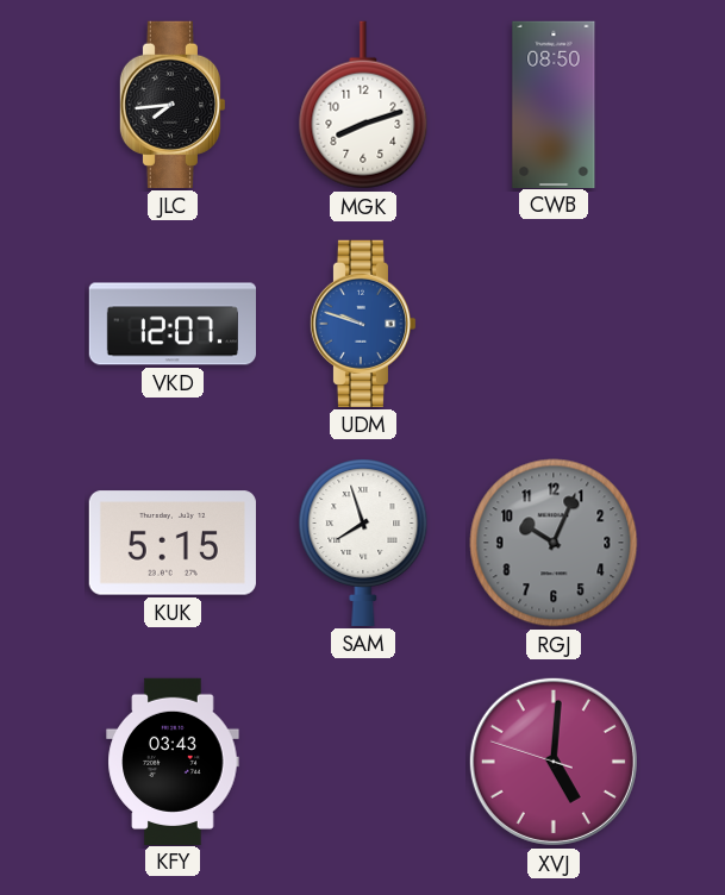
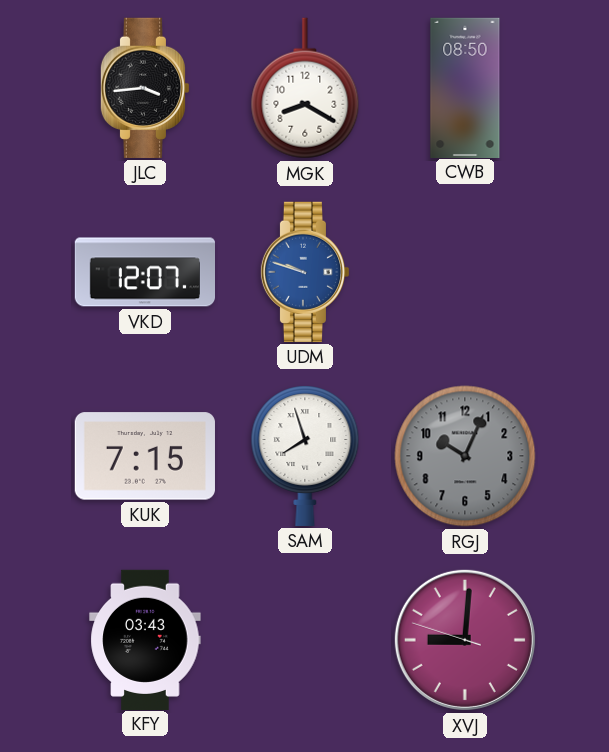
JLC: 7:44 -> 3:44
MGK: 8:12 -> 8:20
KUK: 5:15 -> 7:15
XVJ: 5:00 -> 9:00
